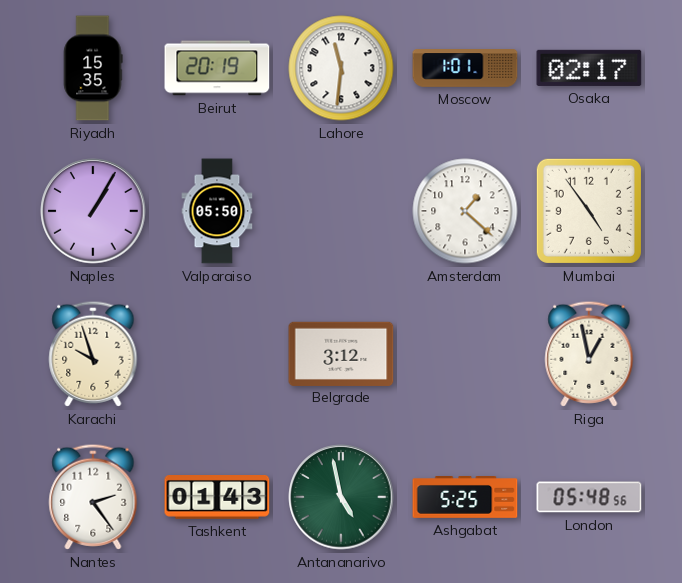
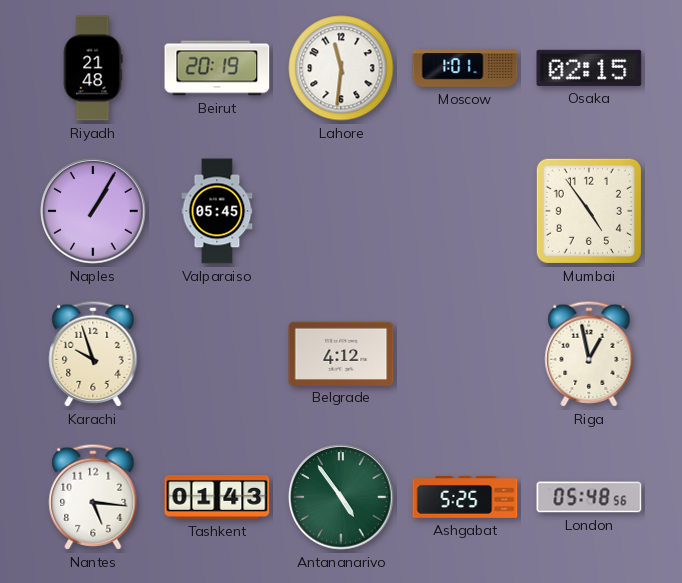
Riyadh: 15:35 -> 21:48
Osaka: 02:17 -> 02:15
Valparaiso: 05:50 -> 05:45
Amsterdam: 1:22 -> none
Belgrade: 3:12 -> 4:12
Nantes: 2:24 -> 5:16
Antananarivo: 4:58 -> 4:54
